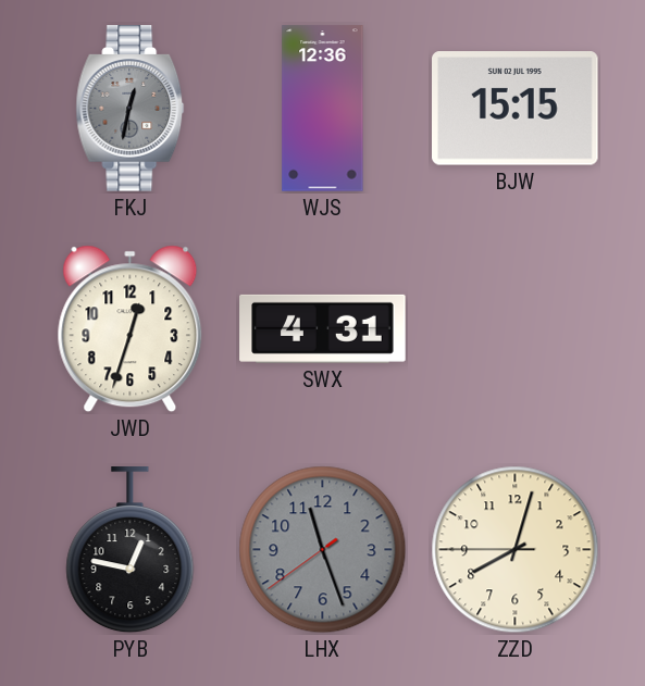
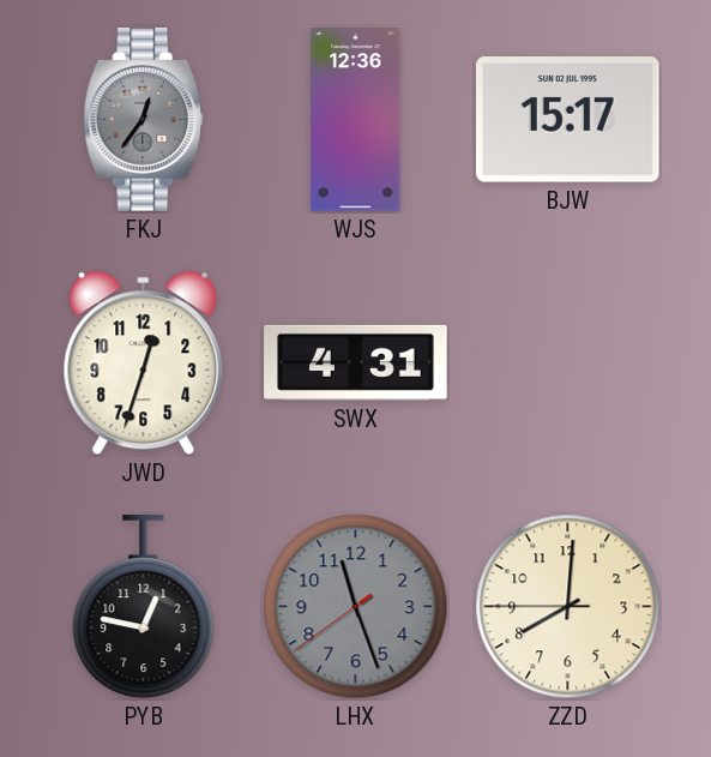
FKJ: 12:32 -> 12:36
BJW: 15:15 -> 15:17
ZZD: 8:02 -> 8:00
